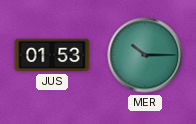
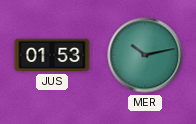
MER: 10:15 -> 10:13
